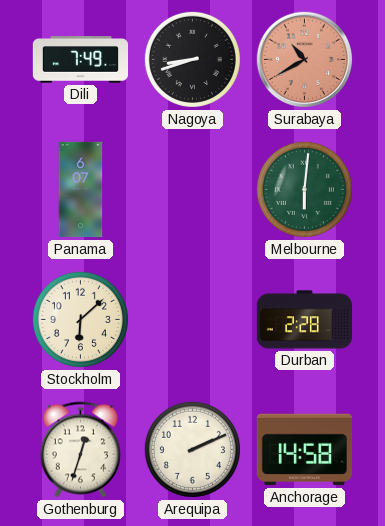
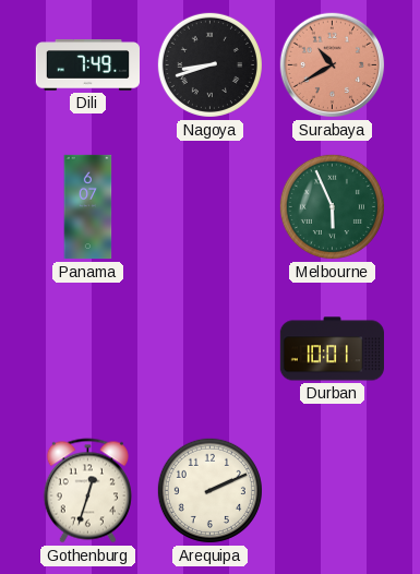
Melbourne: 6:01 -> 5:56
Stockholm: 6:08 -> none
Durban: 2:28 -> 10:01
Anchorage: 14:58 -> none
